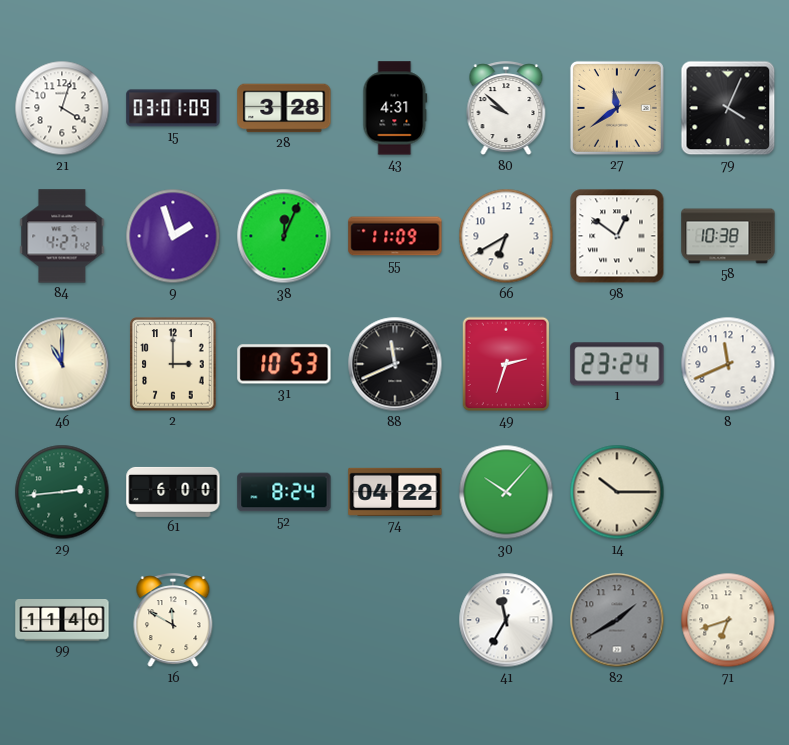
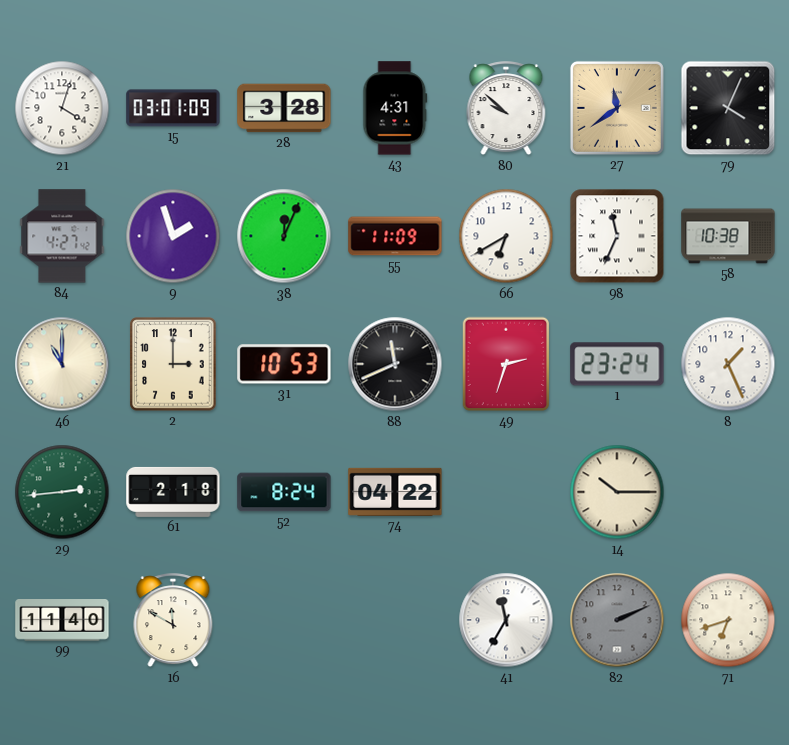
98: 12:51 -> 11:34
8: 11:41 -> 1:26
61: 6:00 -> 2:18
30: 10:07 -> none
82: 1:40 -> 2:11
